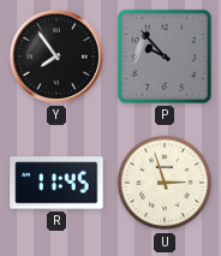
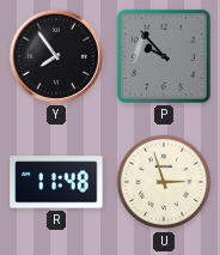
R: 11:45 -> 11:48
